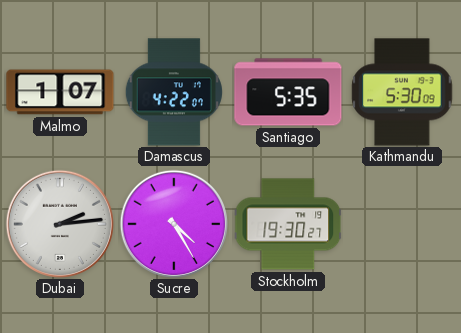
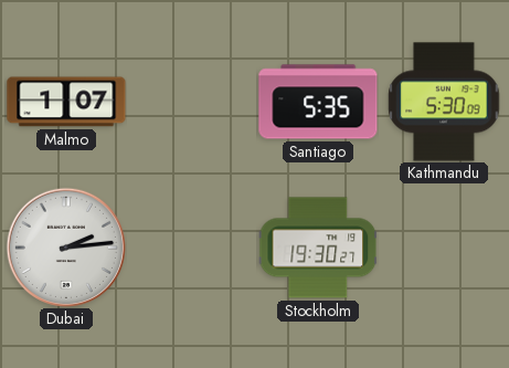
Damascus: 4:22 -> none
Sucre: 4:25 -> none
